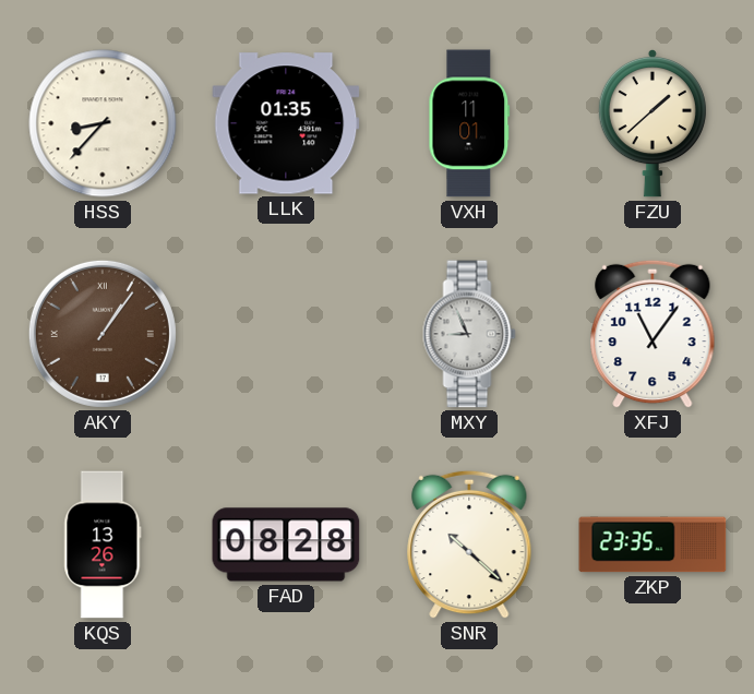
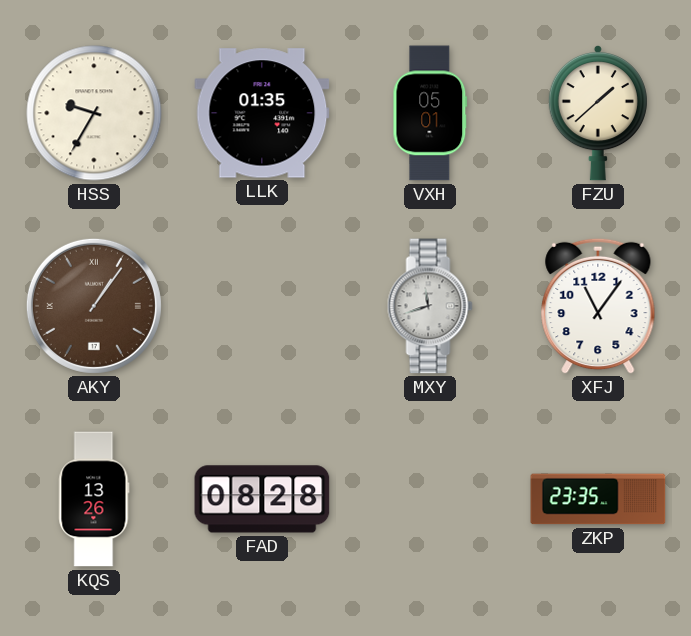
HSS: 8:37 -> 9:35
VXH: 11:01 -> 05:01
MXY: 8:56 -> 11:42
SNR: 10:22 -> none
